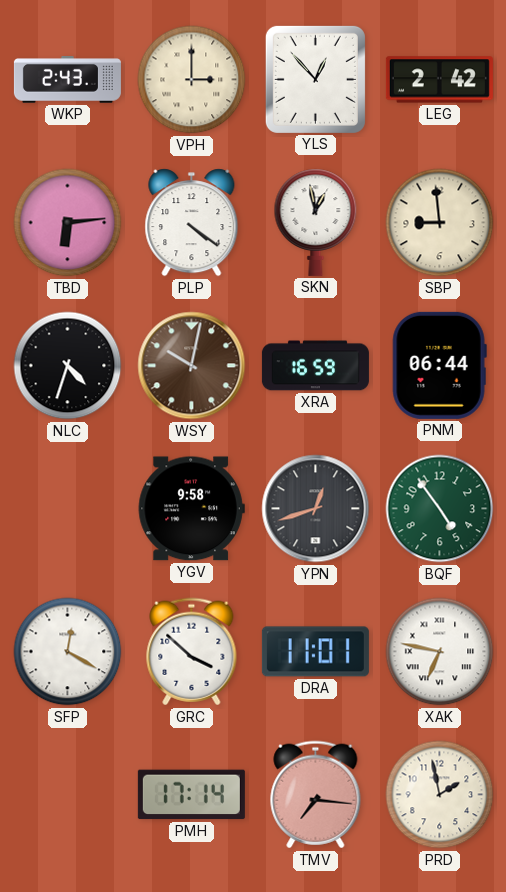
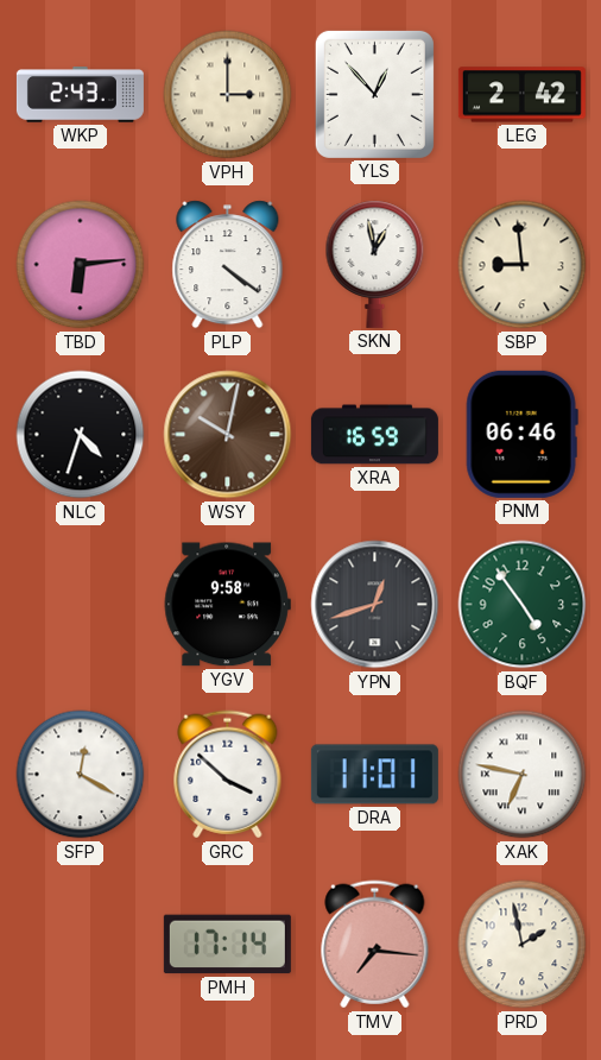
PNM: 06:44 -> 06:46
